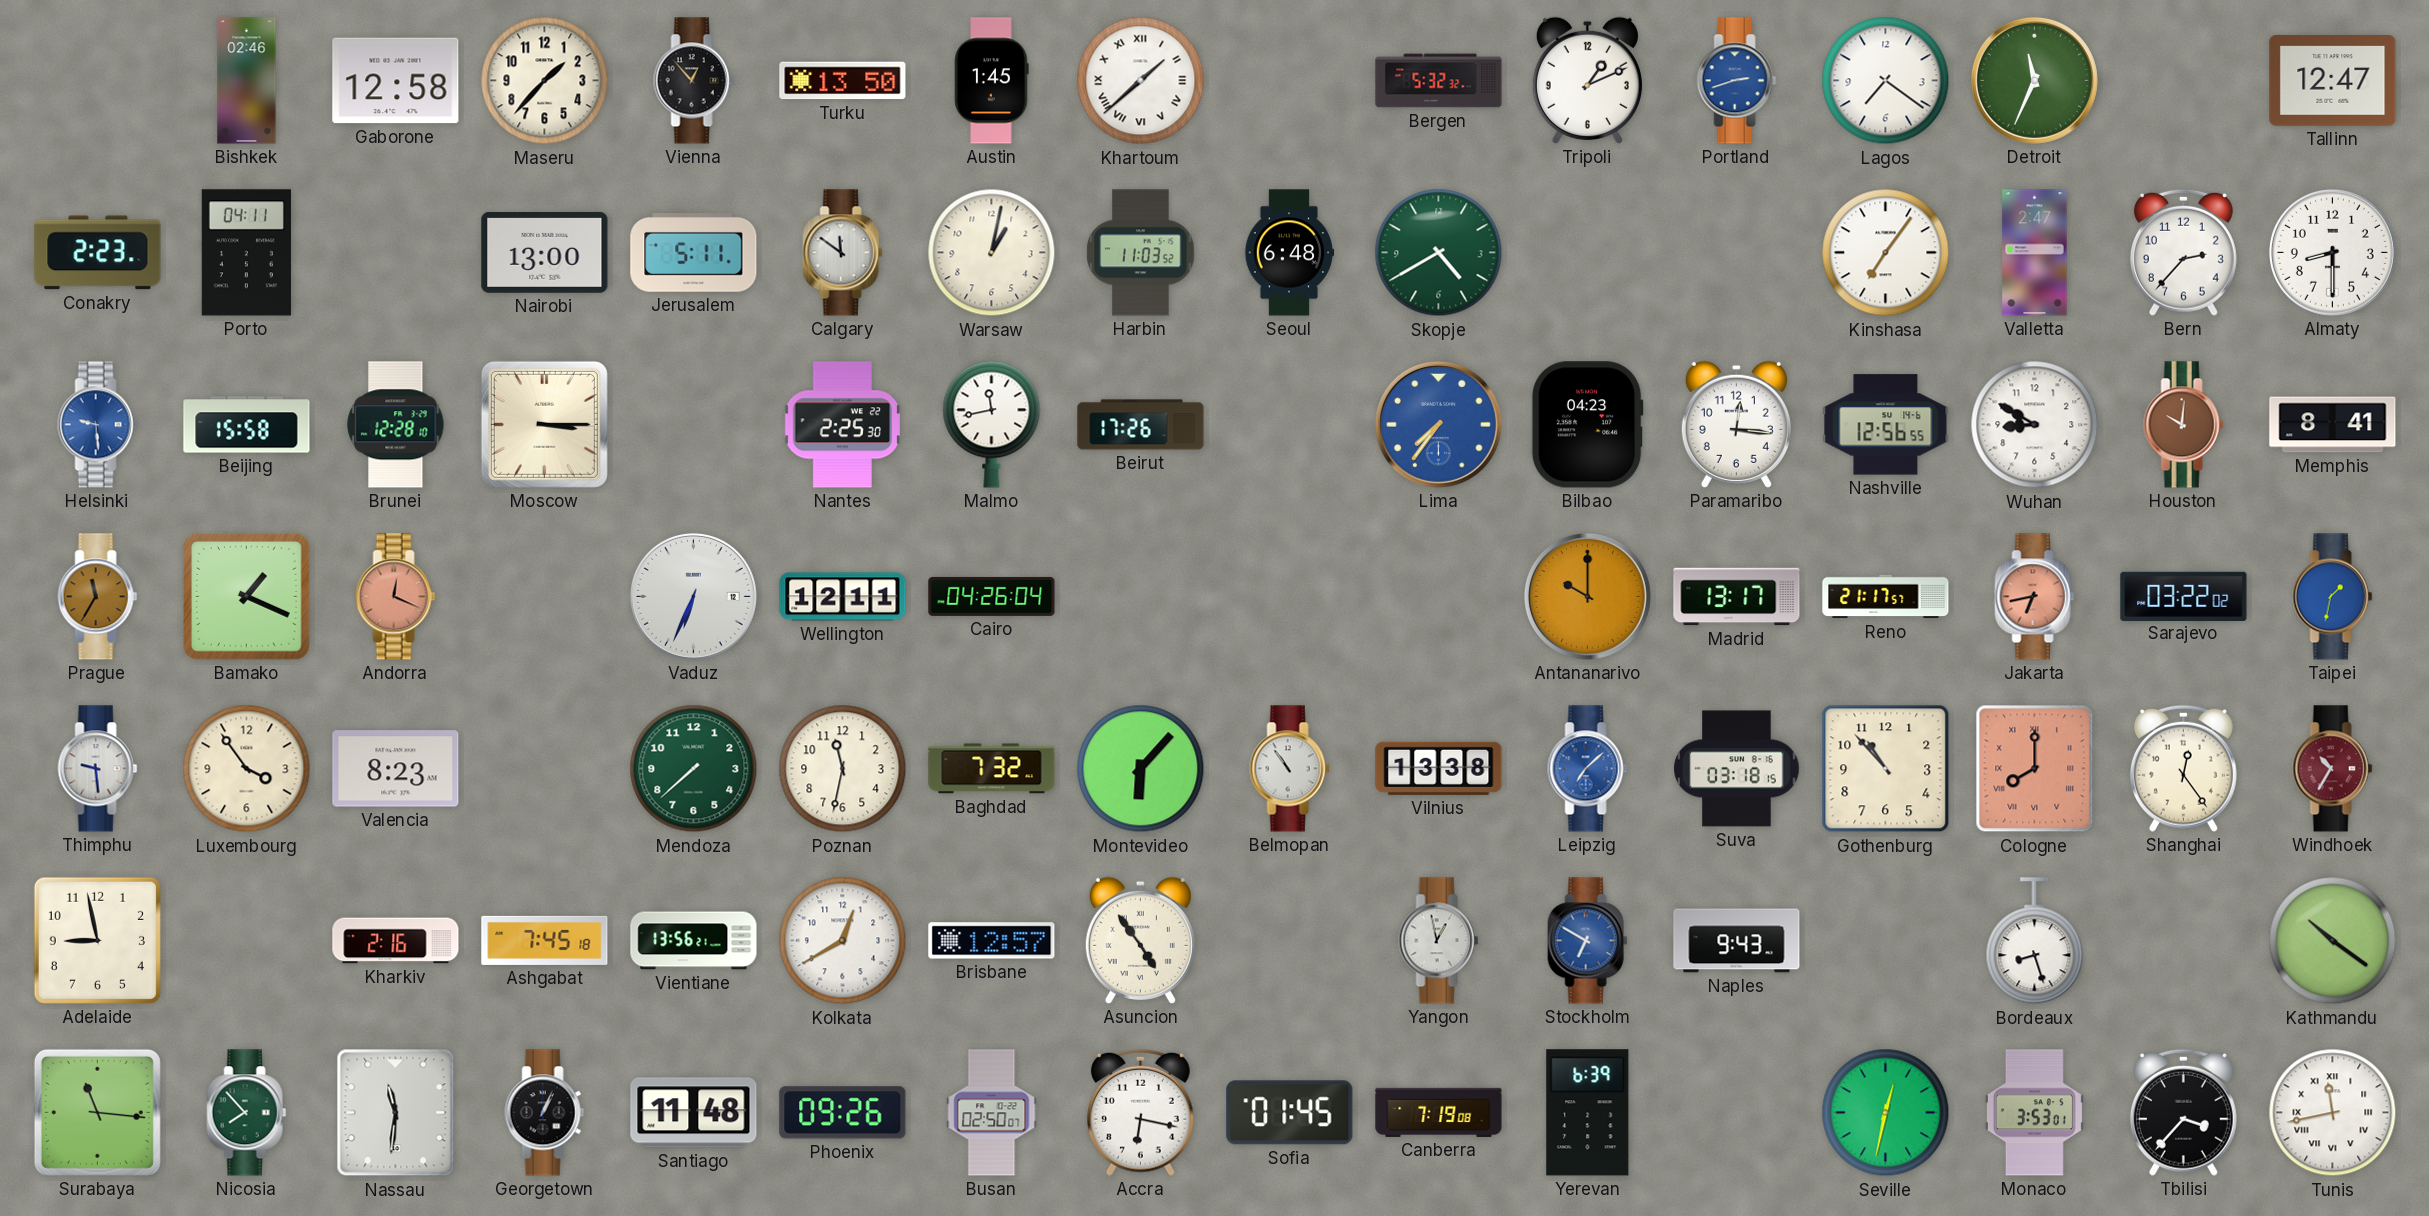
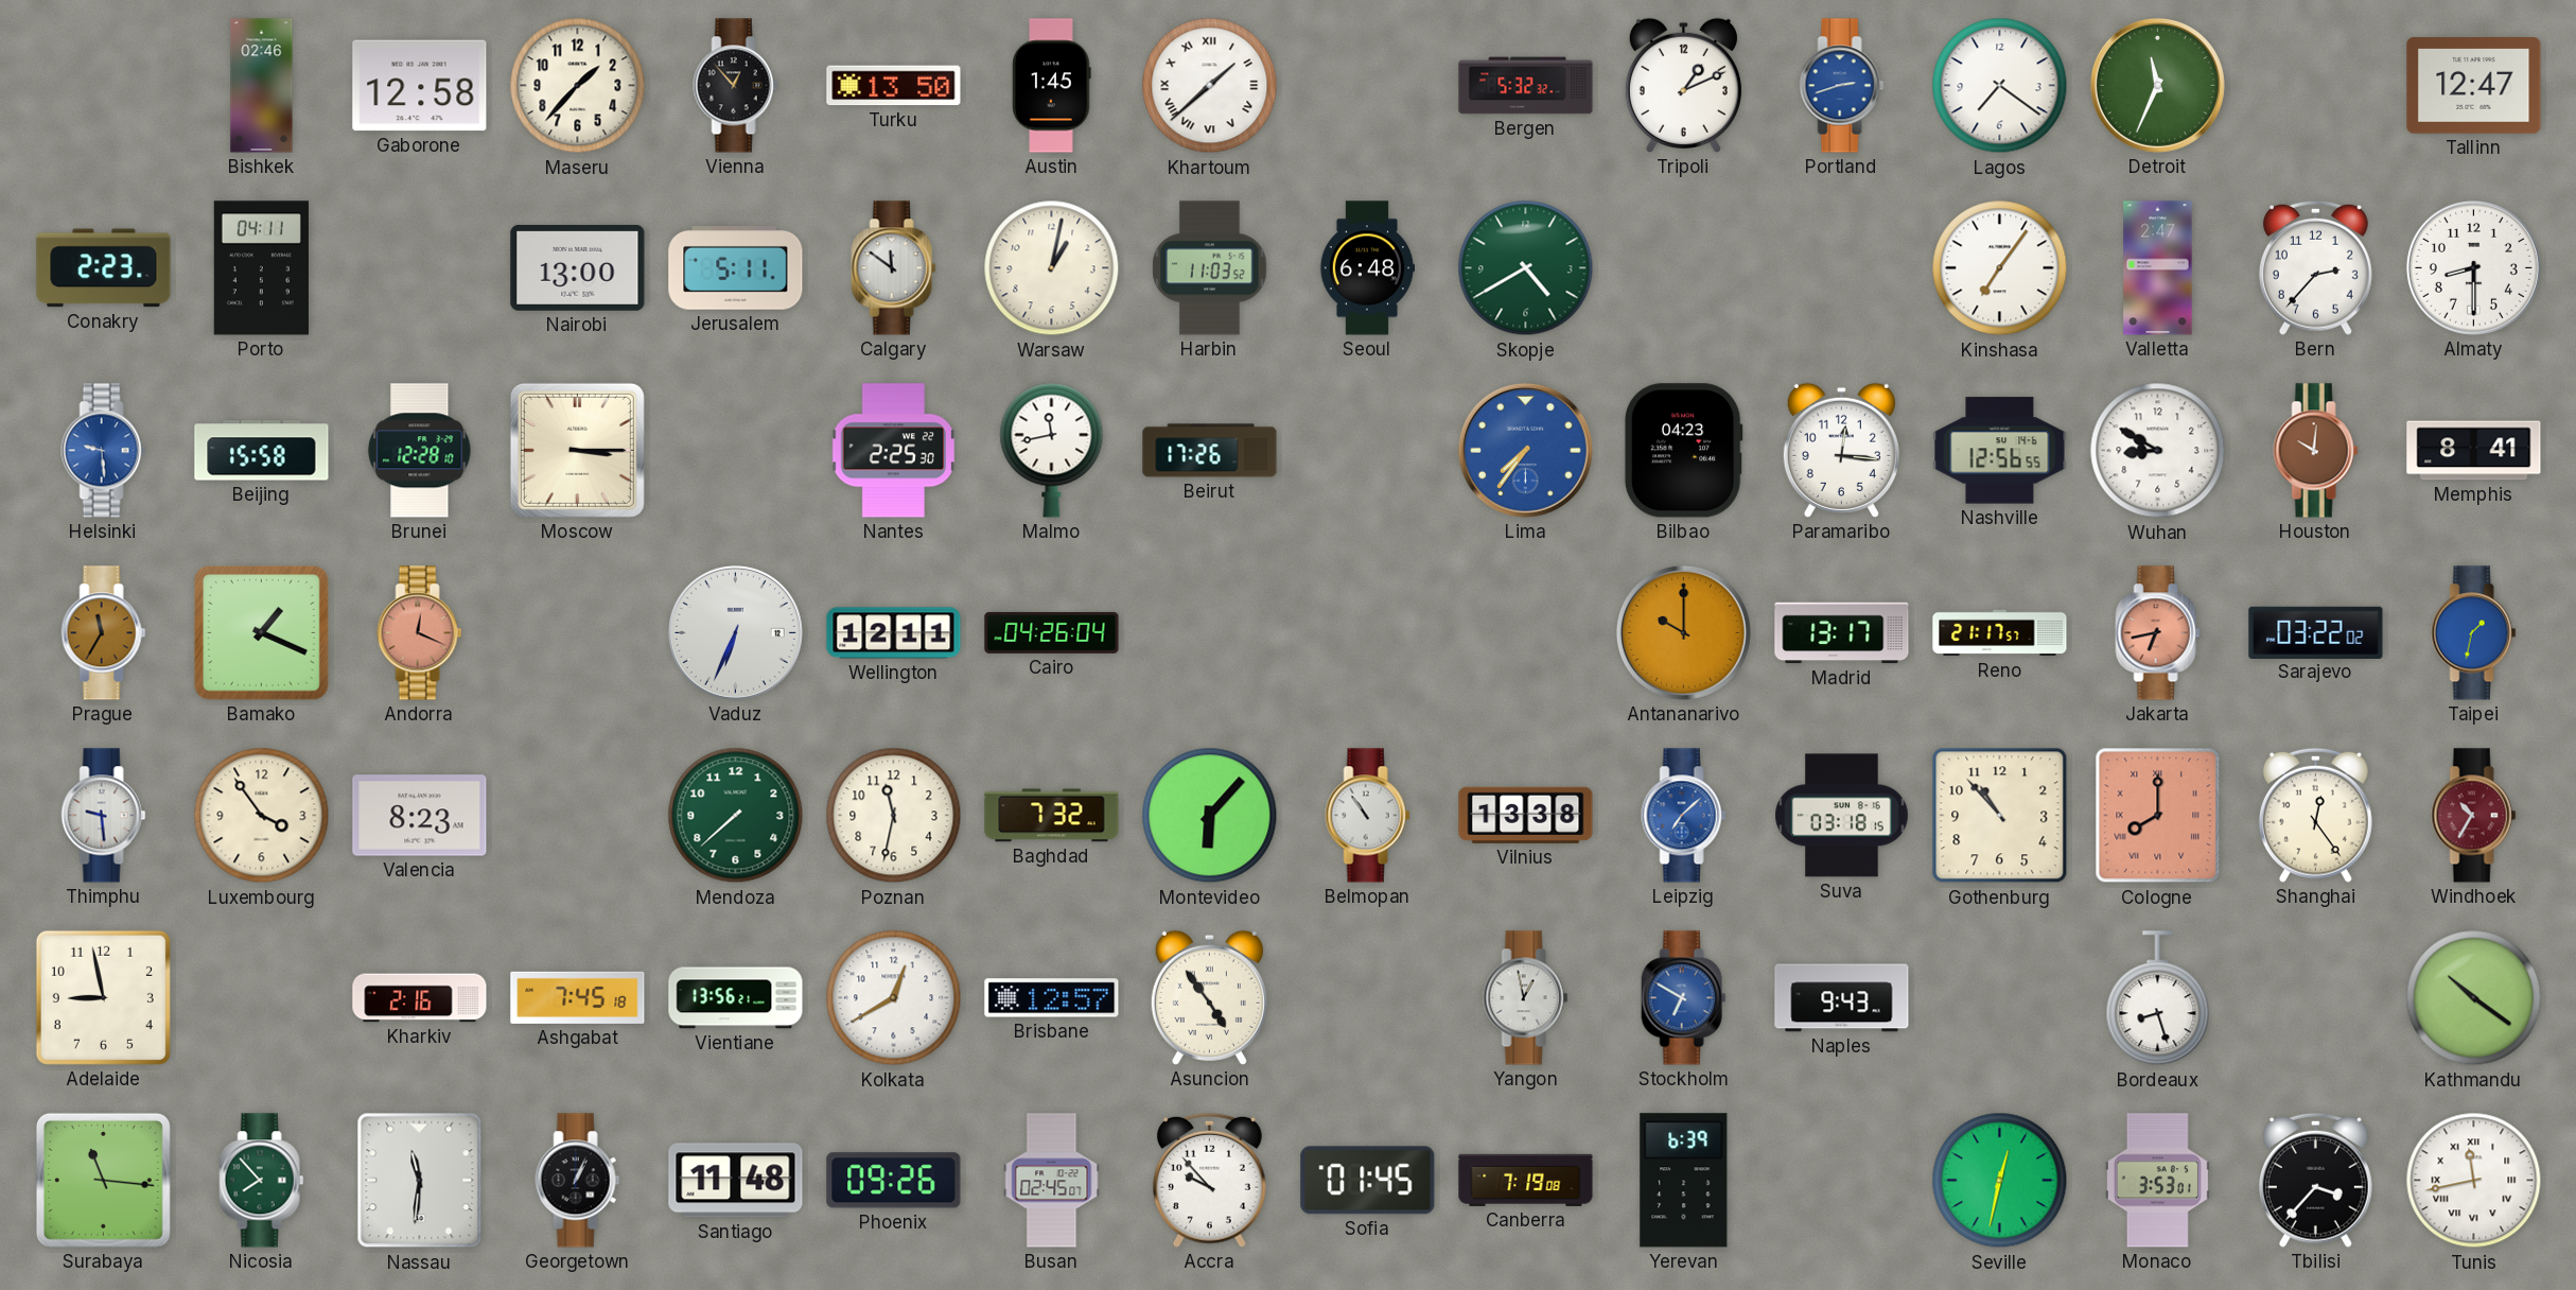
Busan: 02:50 -> 02:45
Accra: 6:17 -> 9:53
